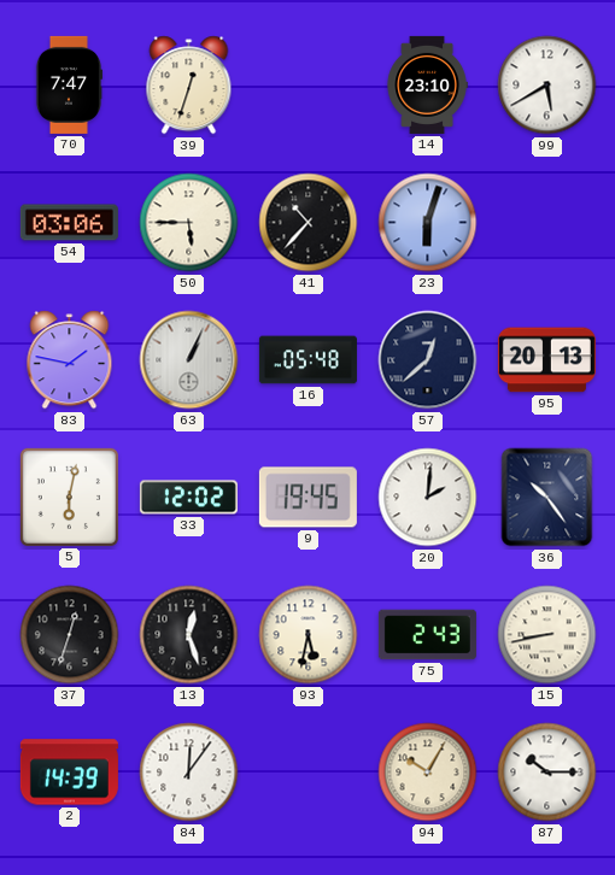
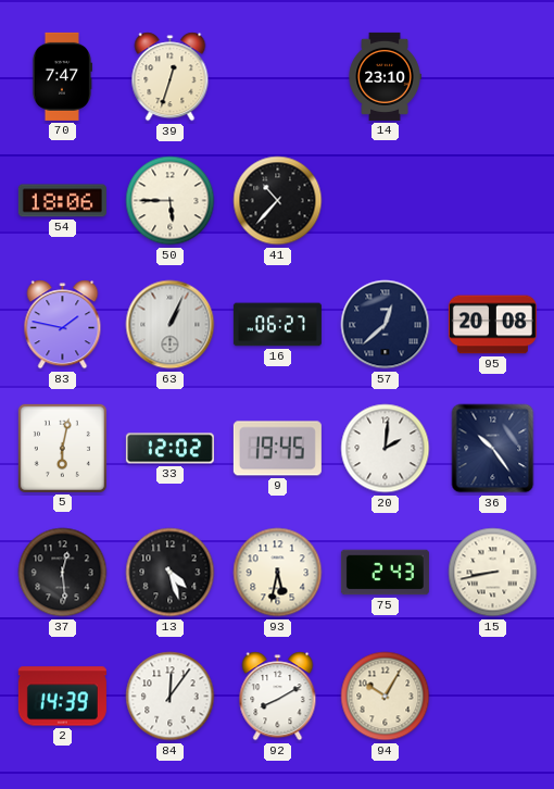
99: 5:40 -> none
54: 03:06 -> 18:06
23: 6:03 -> none
16: 05:48 -> 06:27
95: 20:13 -> 20:08
37: 12:33 -> 12:29
13: 12:27 -> 4:27
92: none -> 8:10
87: 10:15 -> none
